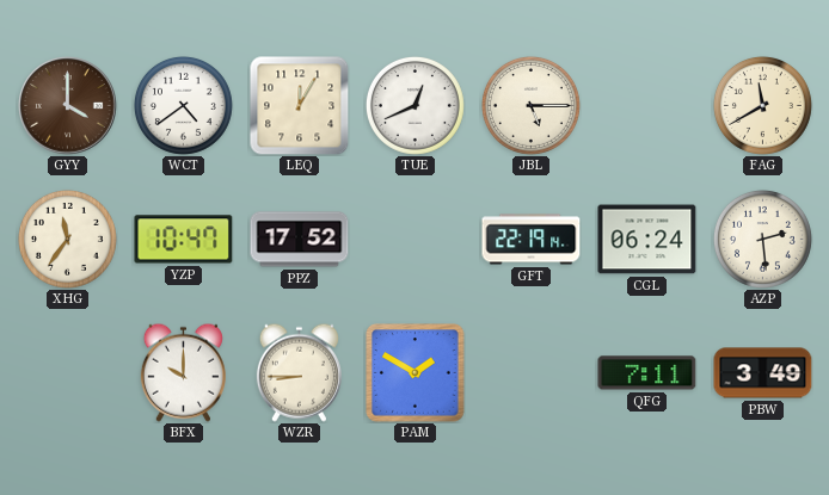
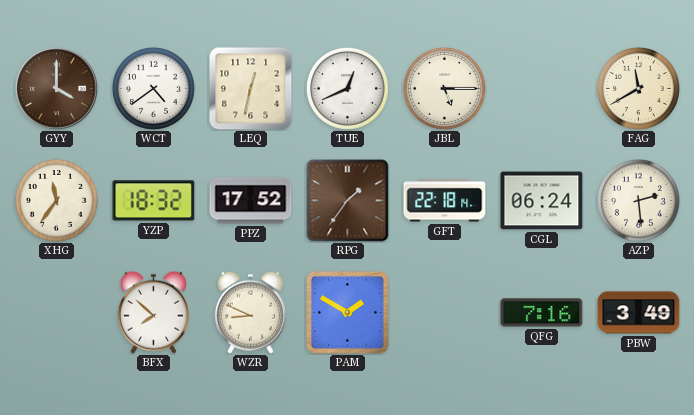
LEQ: 12:05 -> 12:32
YZP: 10:47 -> 18:32
RPG: none -> 1:36
GFT: 22:19 -> 22:18
BFX: 10:00 -> 7:52
WZR: 8:45 -> 8:49
QFG: 7:11 -> 7:16
